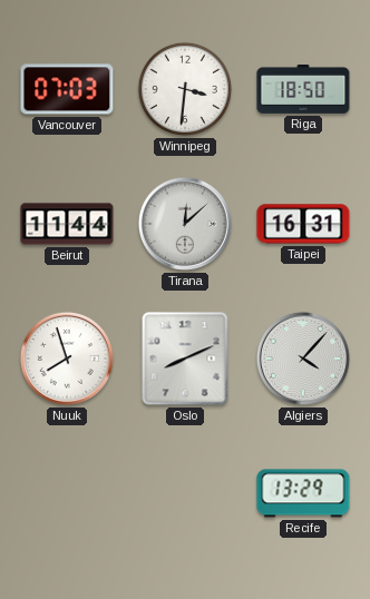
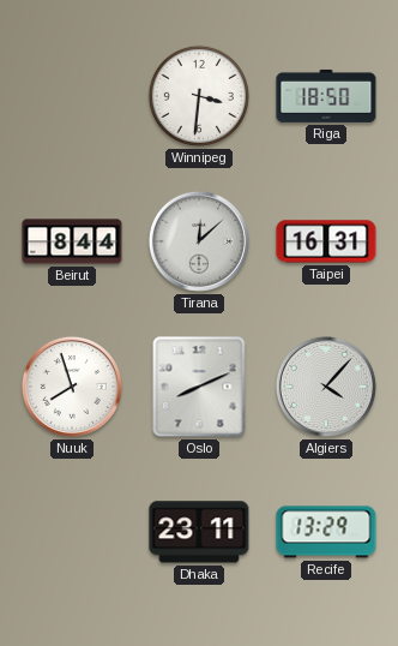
Vancouver: 07:03 -> none
Beirut: 11:44 -> 8:44
Dhaka: none -> 23:11
